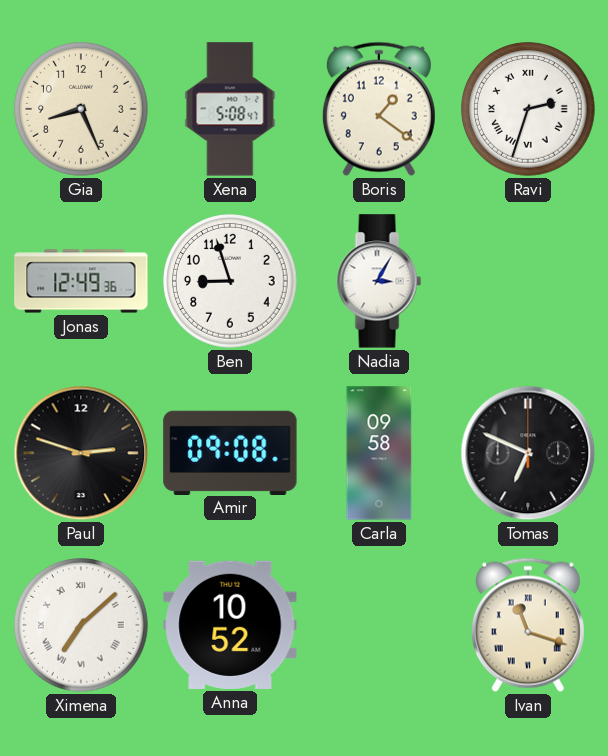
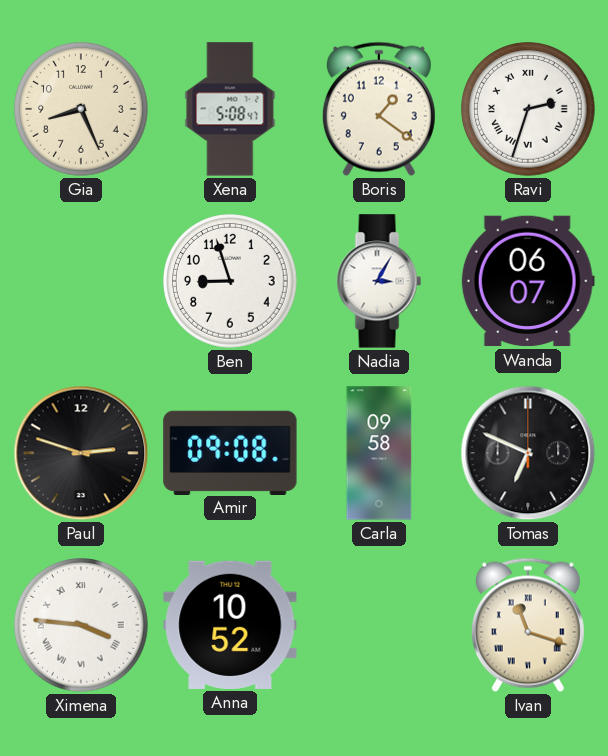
Jonas: 12:49 -> none
Wanda: none -> 06:07
Ximena: 7:08 -> 3:46
